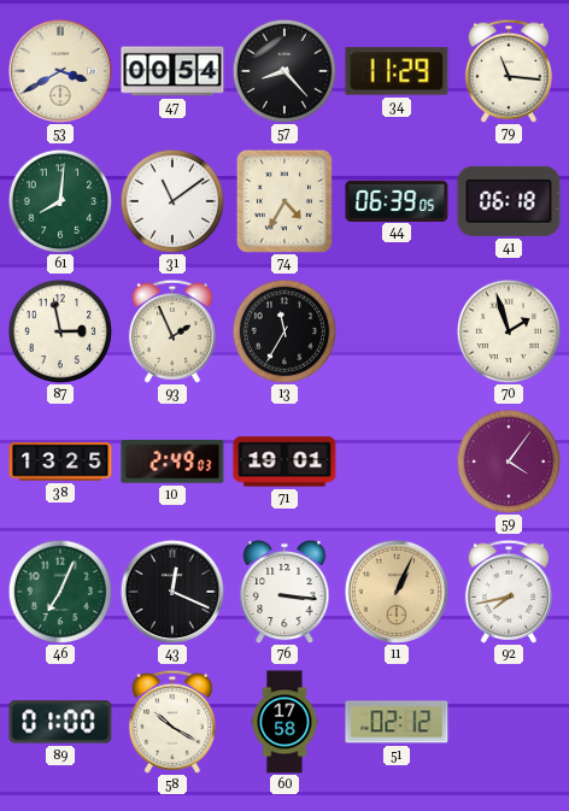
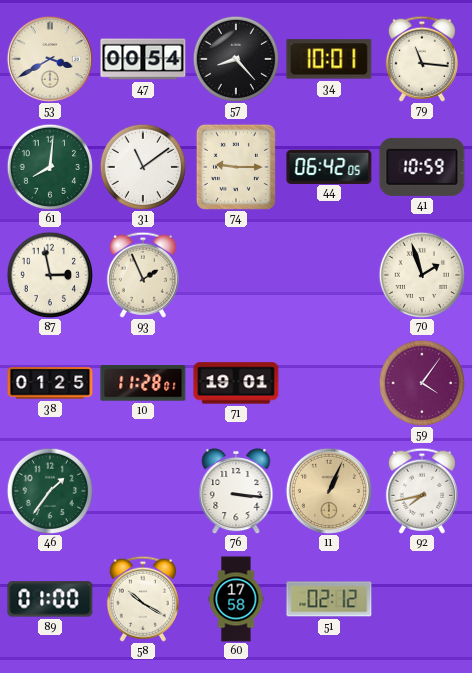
34: 11:29 -> 10:01
74: 4:35 -> 9:15
44: 06:39 -> 06:42
41: 06:18 -> 10:59
13: 11:35 -> none
38: 13:25 -> 01:25
10: 2:49 -> 11:28
46: 7:04 -> 1:36
43: 12:19 -> none
